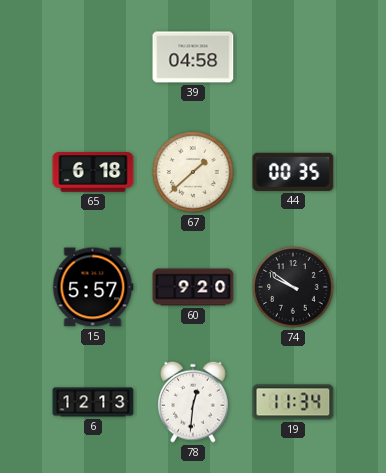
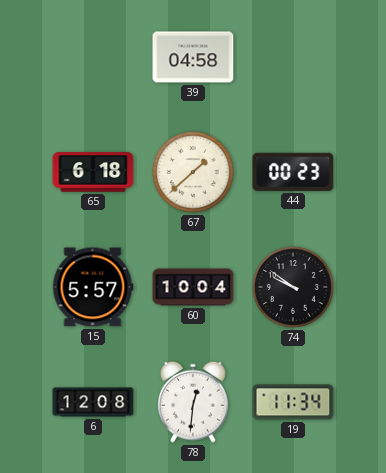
44: 00:35 -> 00:23
60: 9:20 -> 10:04
6: 12:13 -> 12:08
